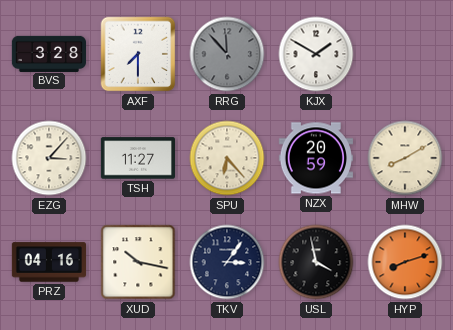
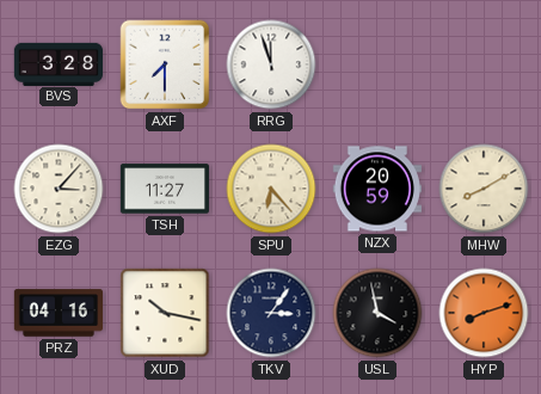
RRG: 11:53 -> 11:57
RRG dial: grey -> white
KJX: 1:50 -> none
